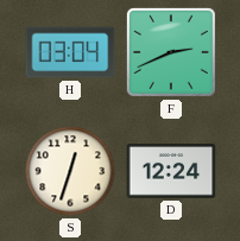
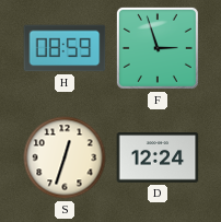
H: 03:04 -> 08:59
F: 2:41 -> 2:57
